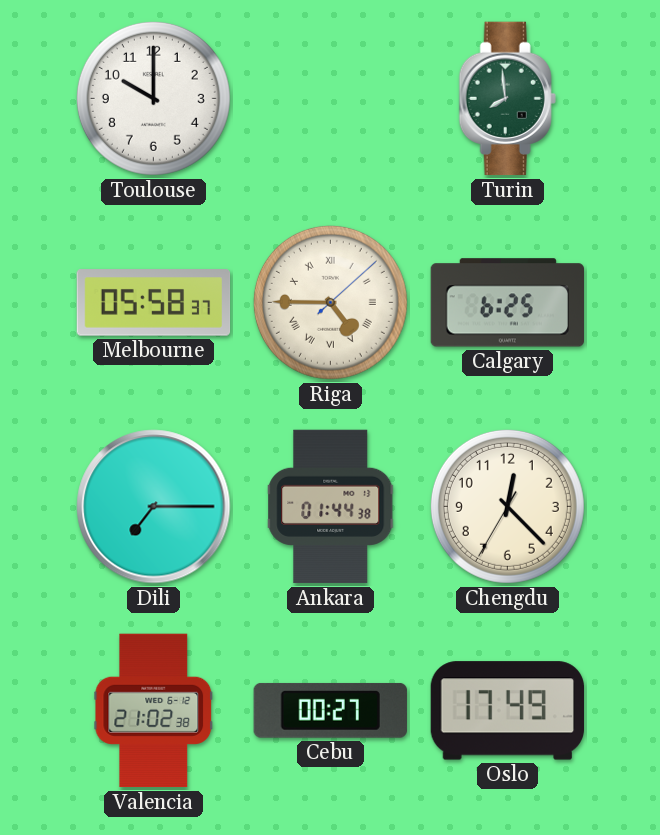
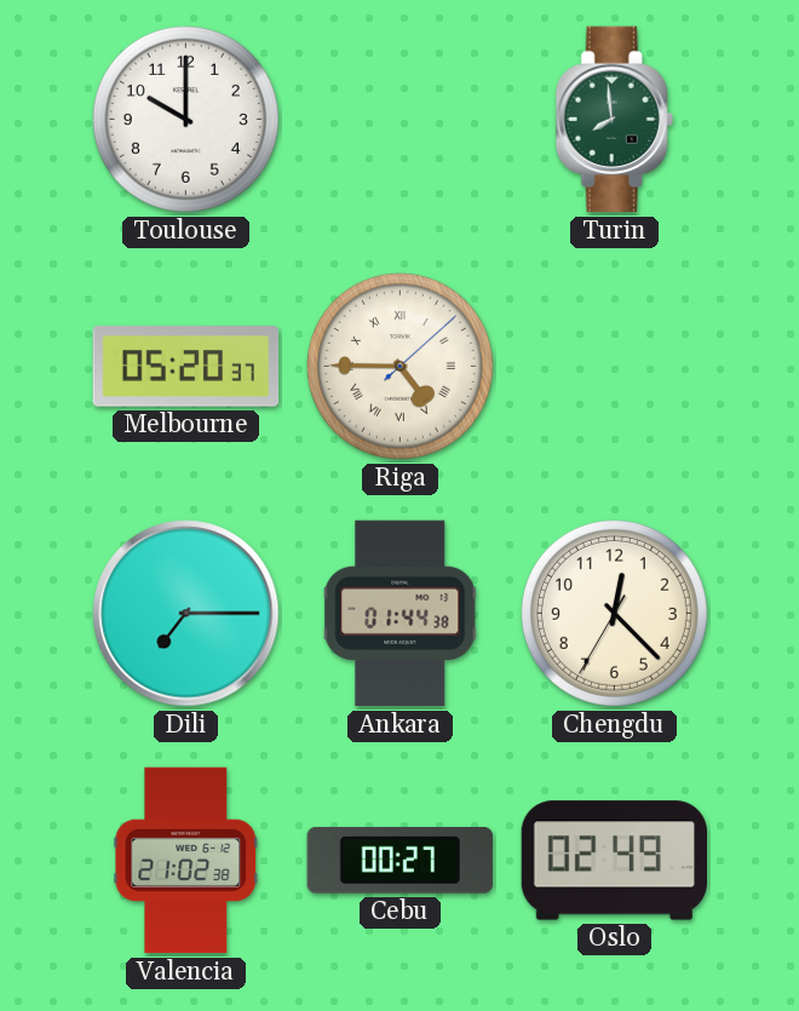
Melbourne: 05:58 -> 05:20
Calgary: 6:25 -> none
Oslo: 17:49 -> 02:49
